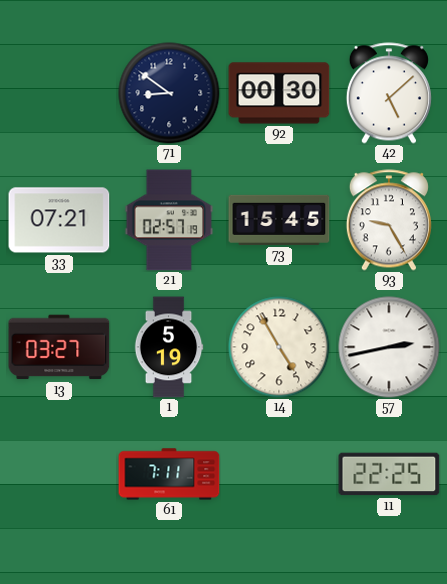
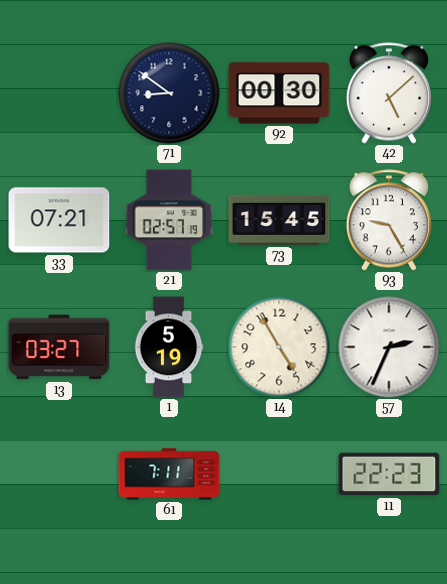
57: 2:43 -> 2:34
11: 22:25 -> 22:23
